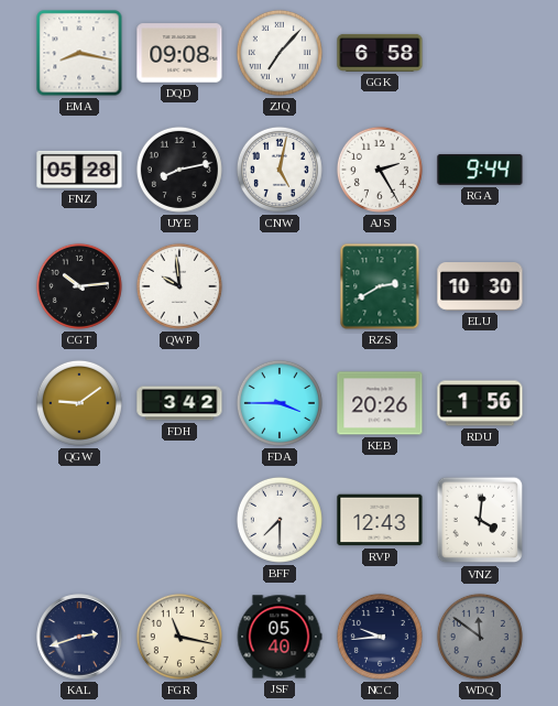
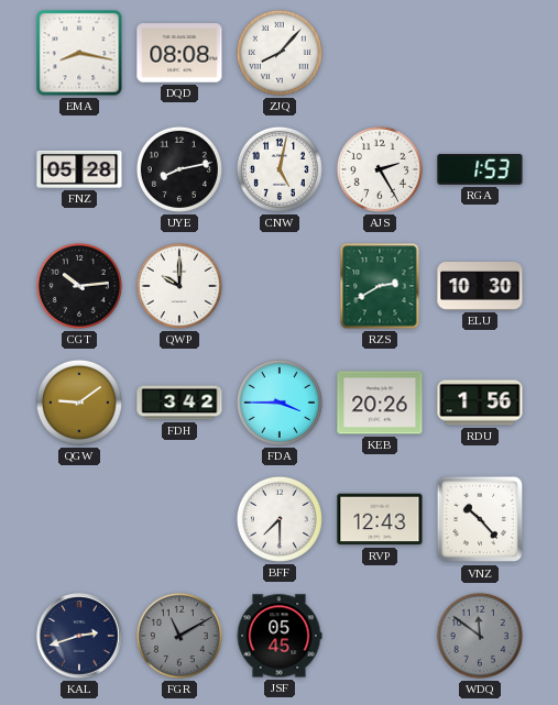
DQD: 09:08 -> 08:08
ZJQ: 7:07 -> 8:07
GGK: 6:58 -> none
RGA: 9:44 -> 1:53
QWP: 9:59 -> 10:00
VNZ: 4:01 -> 10:23
FGR: 11:17 -> 11:10
FGR dial: cream -> grey
JSF: 05:40 -> 05:45
NCC: 9:44 -> none
